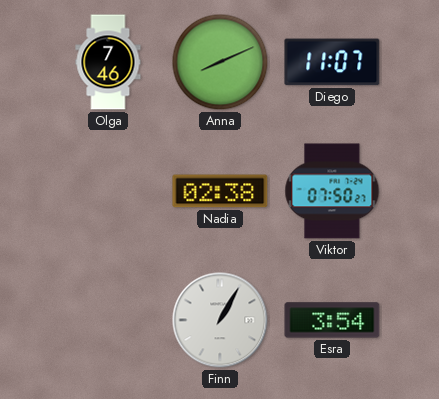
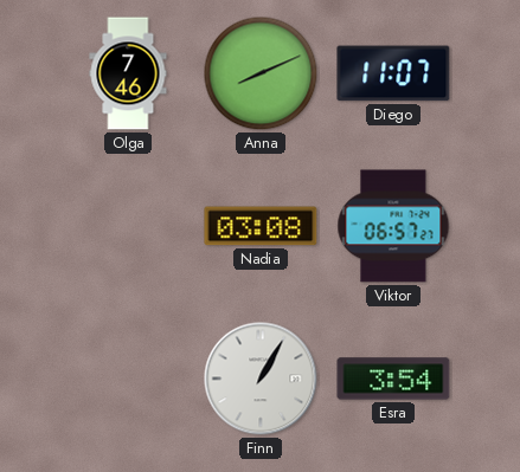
Nadia: 02:38 -> 03:08
Viktor: 07:50 -> 06:57
